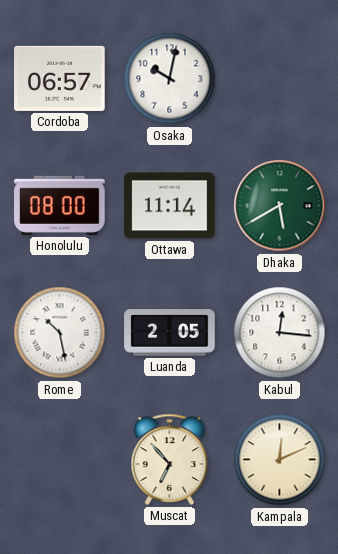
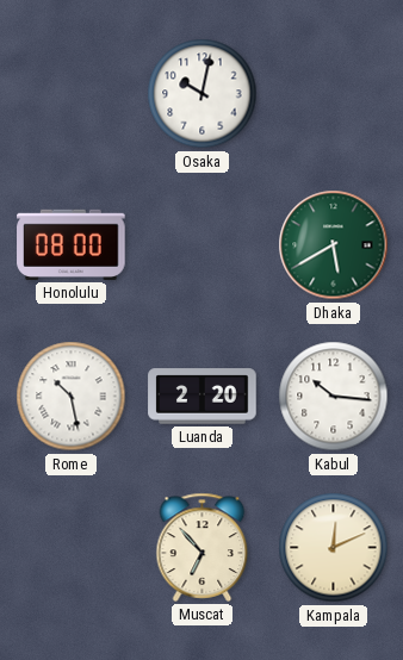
Cordoba: 06:57 -> none
Ottawa: 11:14 -> none
Luanda: 2:05 -> 2:20
Kabul: 12:16 -> 10:16
